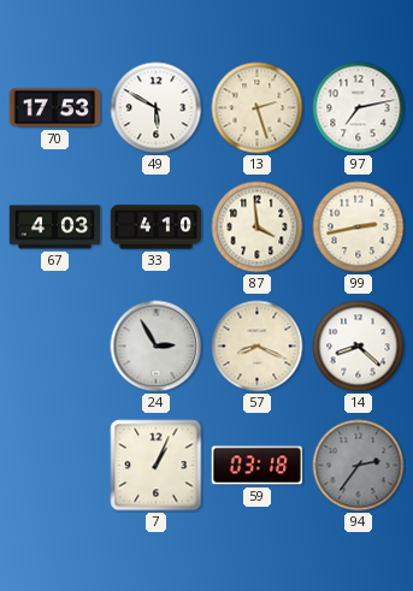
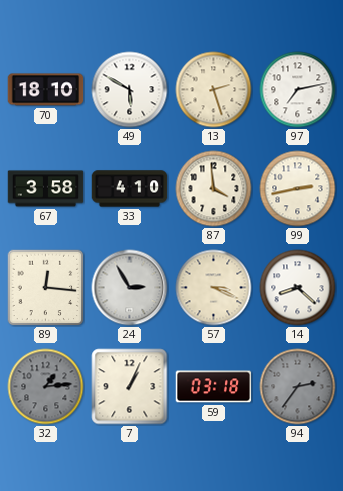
70: 17:53 -> 18:10
67: 4:03 -> 3:58
89: none -> 12:16
57: 8:19 -> 3:19
32: none -> 1:14
